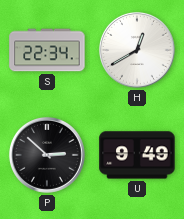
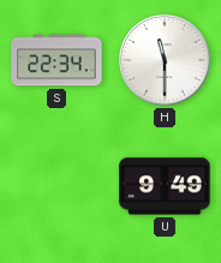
H: 12:40 -> 11:30
P: 2:52 -> none
